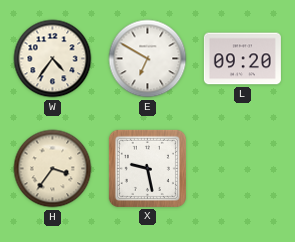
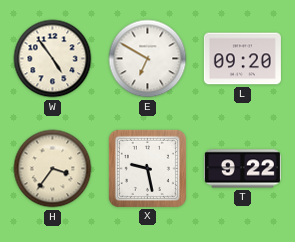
W: 4:36 -> 4:54
T: none -> 9:22
